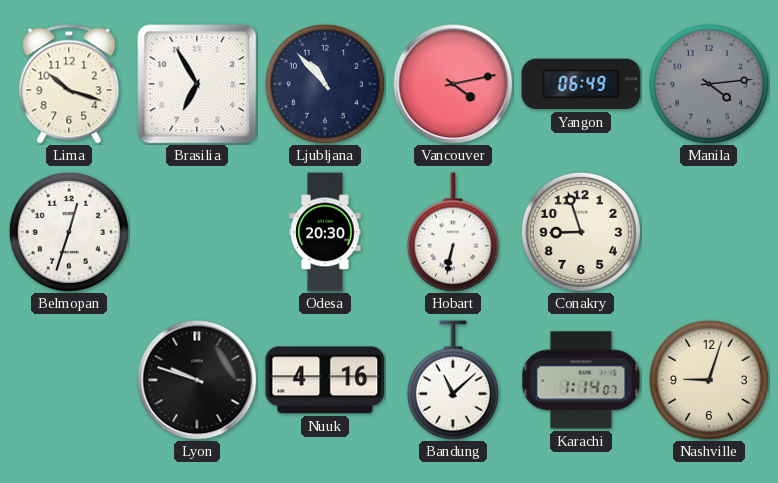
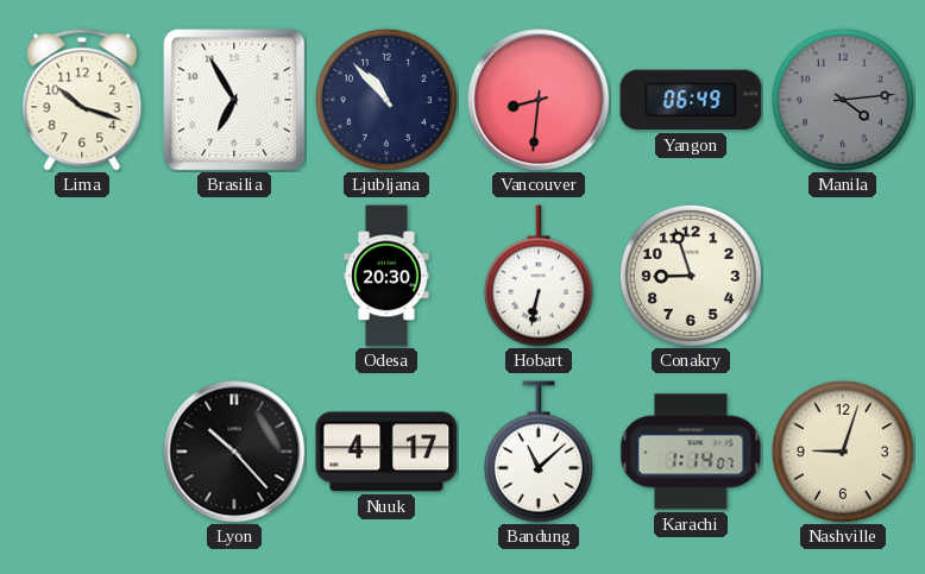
Vancouver: 4:13 -> 8:31
Belmopan: 12:33 -> none
Lyon: 9:48 -> 10:23
Nuuk: 4:16 -> 4:17
